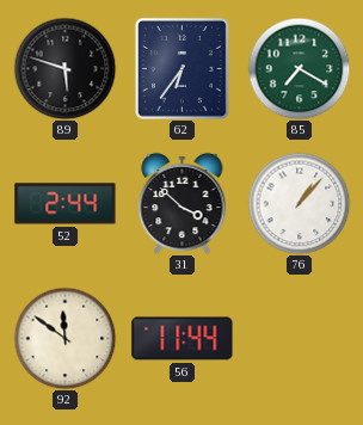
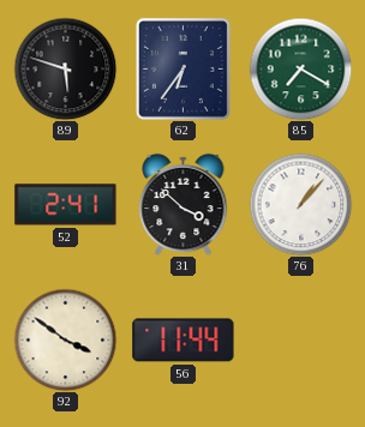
52: 2:44 -> 2:41
92: 11:51 -> 3:51
